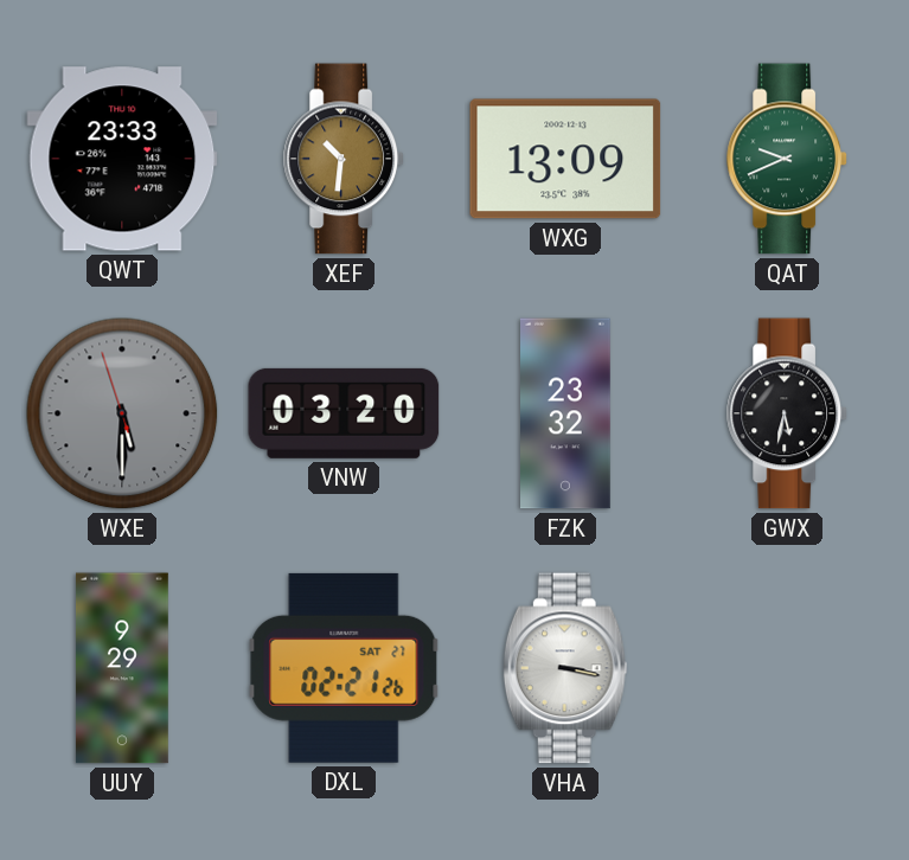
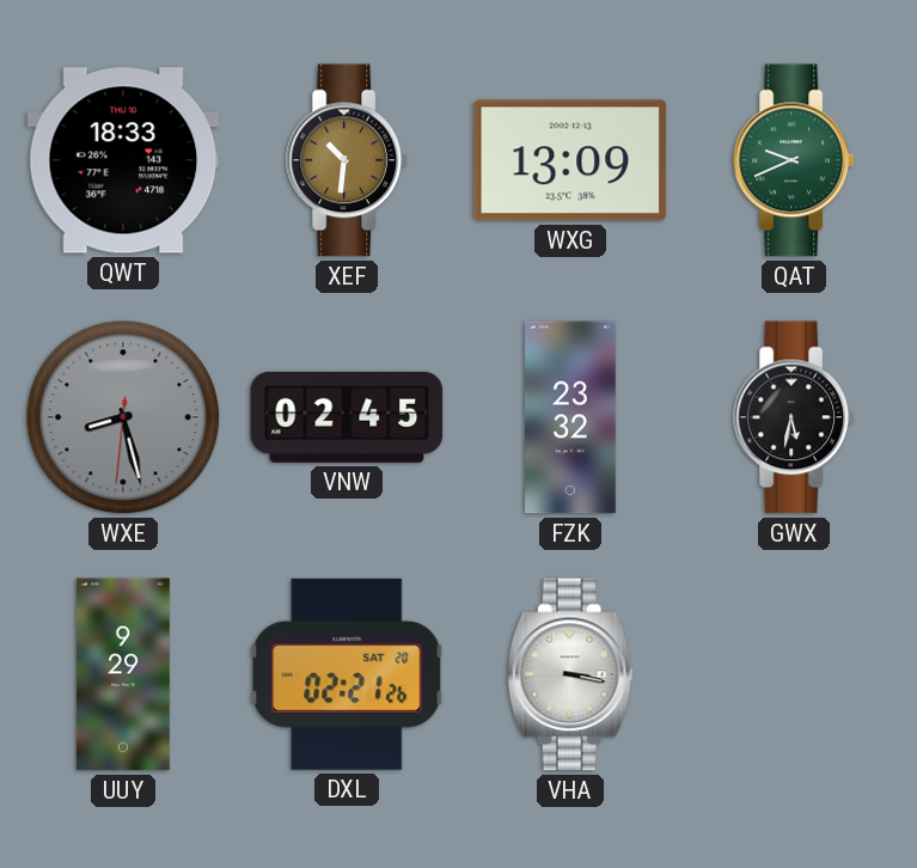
QWT: 23:33 -> 18:33
WXE: 5:29 -> 8:27
VNW: 03:20 -> 02:45
DXL date: SAT 27 -> SAT 20
